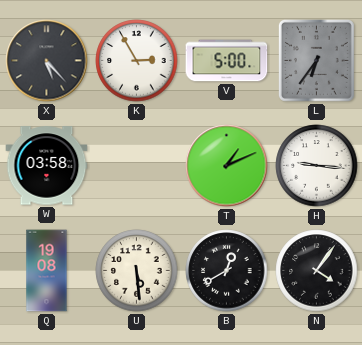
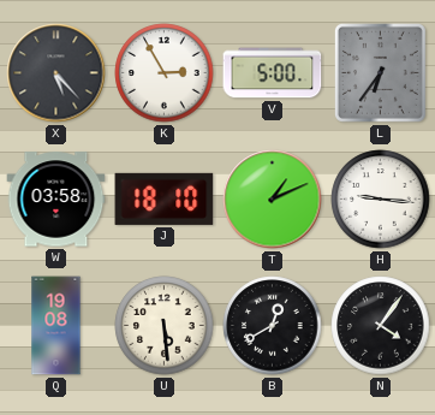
J: none -> 18:10
